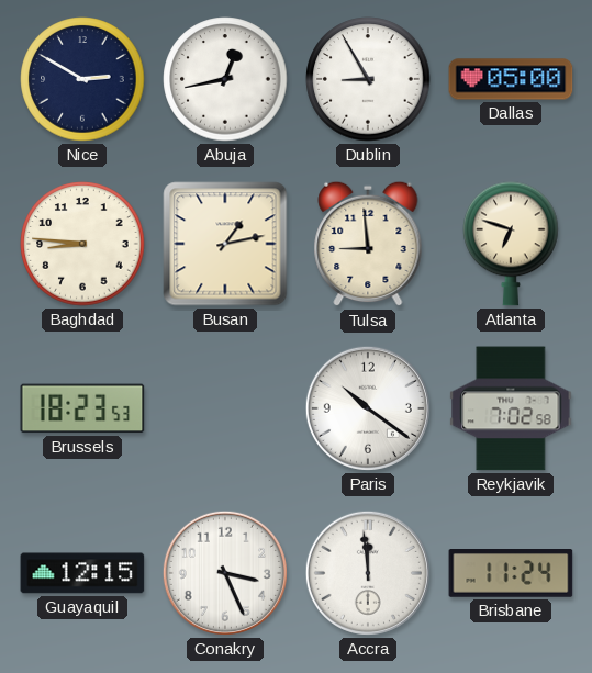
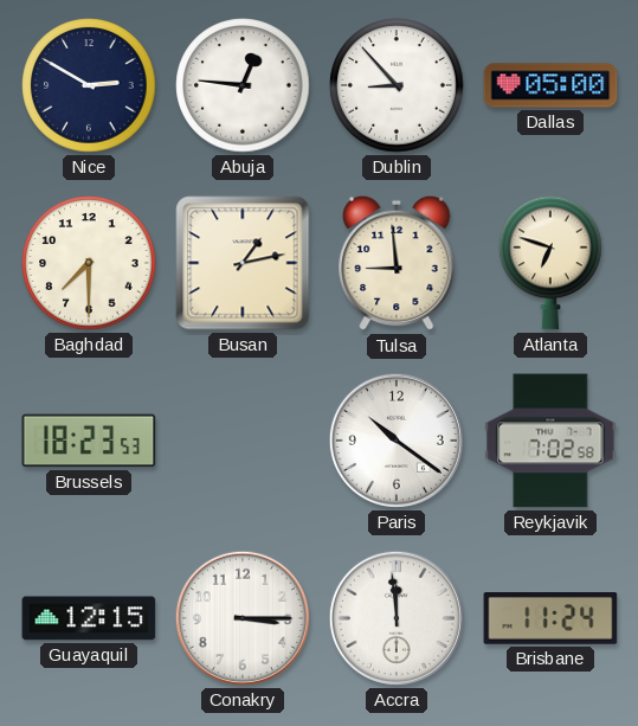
Abuja: 12:43 -> 12:46
Dublin: 8:55 -> 8:53
Baghdad: 8:46 -> 7:30
Conakry: 3:26 -> 3:15
